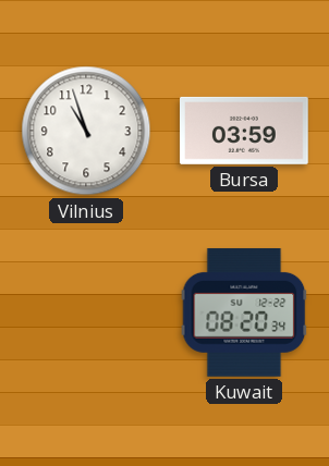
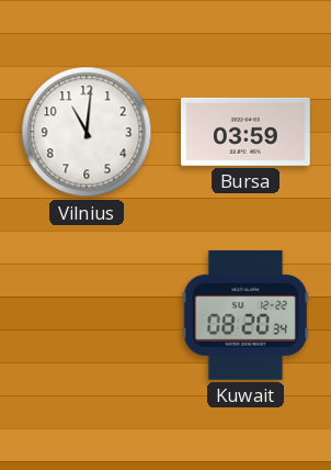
Vilnius: 10:57 -> 11:01
